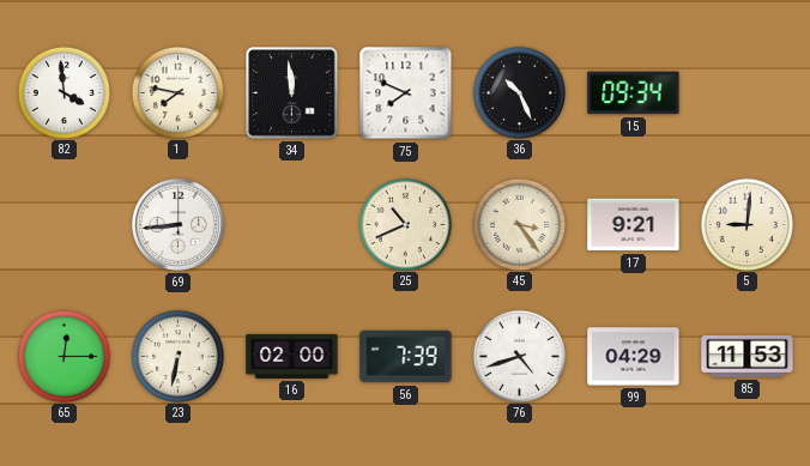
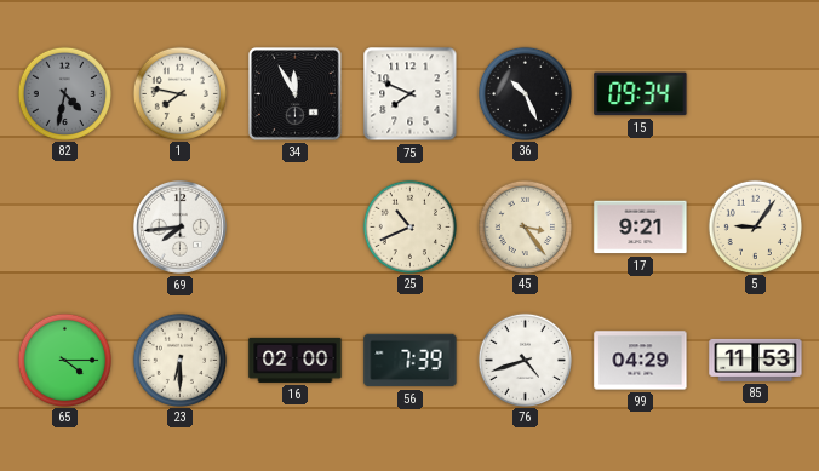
82: 3:59 -> 4:32
82 dial: white -> grey
34: 11:59 -> 11:55
69: 8:44 -> 7:44
5: 9:01 -> 9:06
65: 12:15 -> 4:15
23: 6:32 -> 6:30
